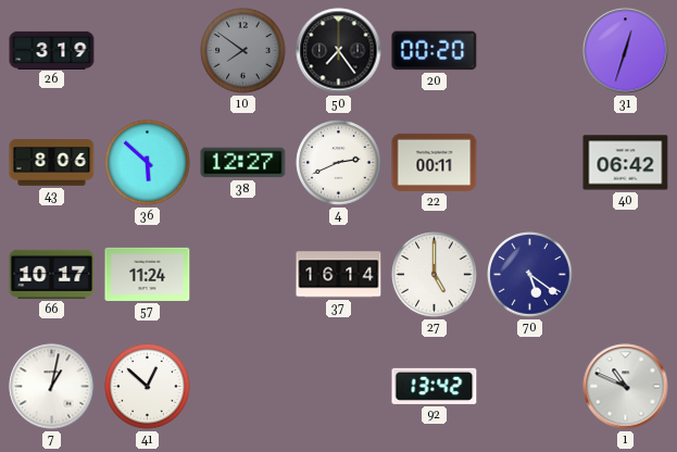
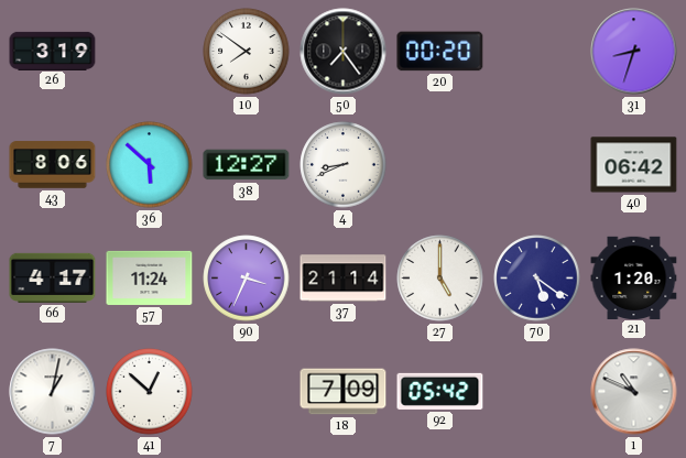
10 dial: grey -> white
31: 12:33 -> 8:33
4: 2:41 -> 8:41
22: 00:11 -> none
66: 10:17 -> 4:17
90: none -> 3:34
37: 16:14 -> 21:14
21: none -> 1:20
18: none -> 7:09
92: 13:42 -> 05:42
